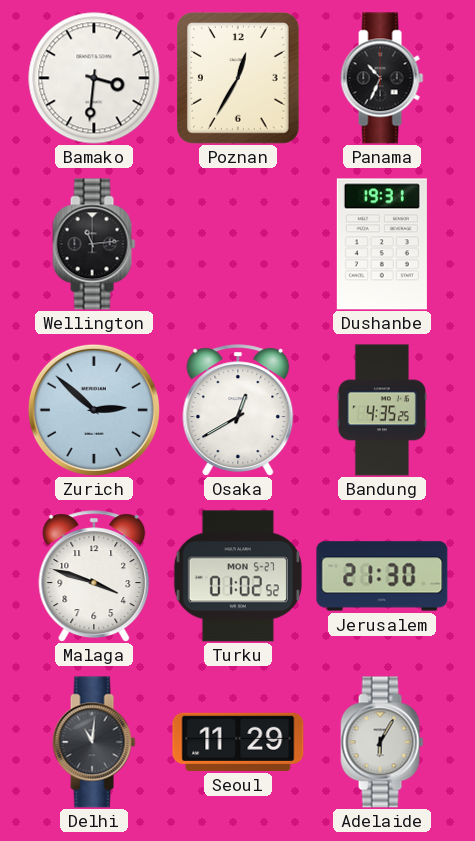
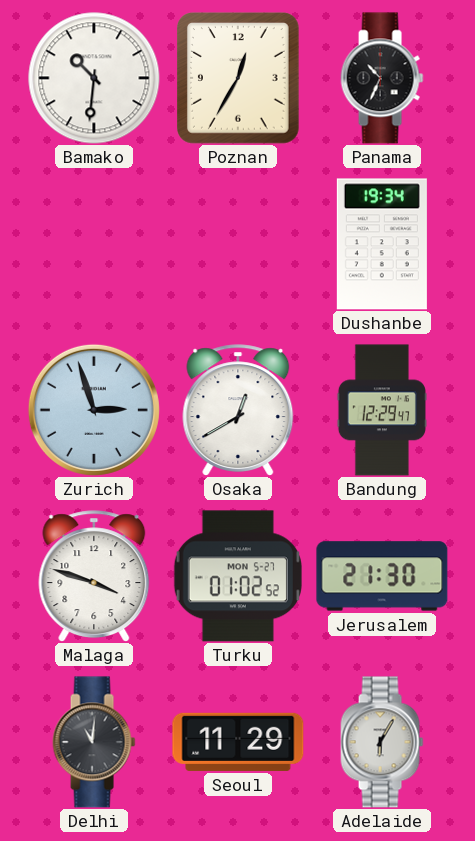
Bamako: 3:31 -> 10:31
Wellington: 11:14 -> none
Dushanbe: 19:31 -> 19:34
Zurich: 2:52 -> 2:57
Bandung: 4:35 -> 12:29
